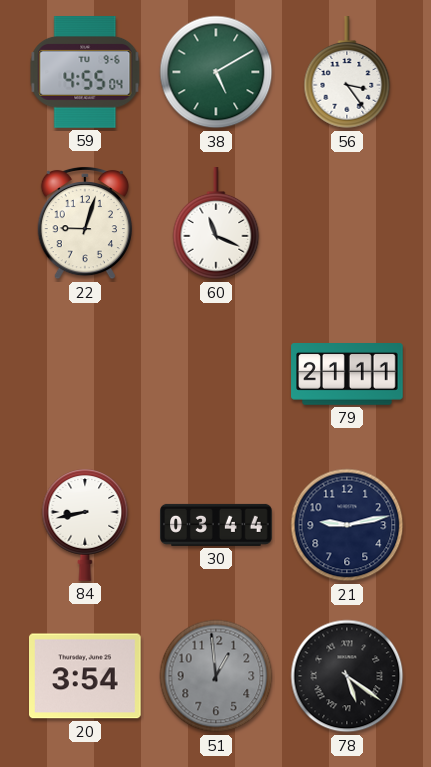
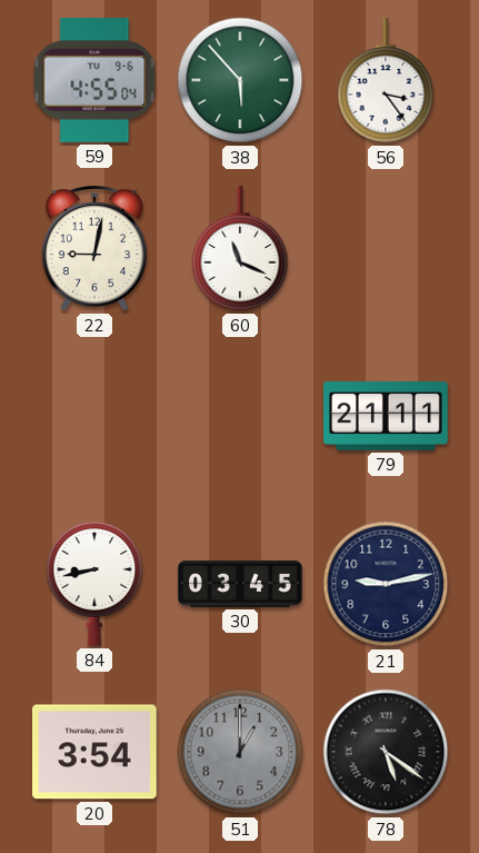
38: 5:10 -> 5:53
22: 9:03 -> 9:02
30: 03:44 -> 03:45
51: 12:59 -> 1:00
